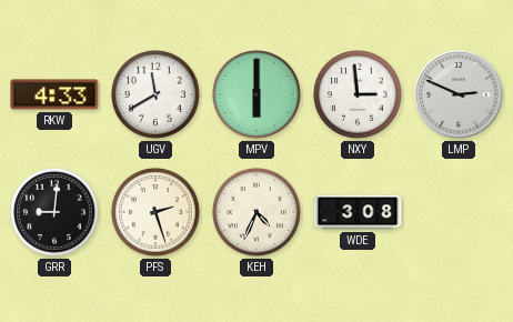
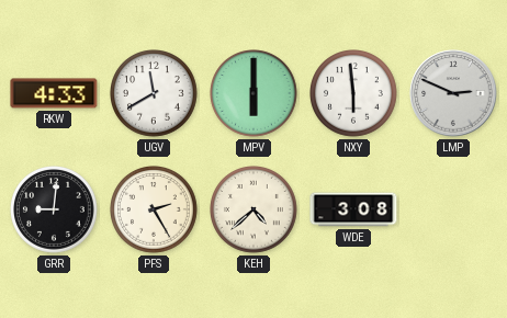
NXY: 2:59 -> 5:59
PFS: 2:27 -> 2:25
KEH: 4:34 -> 4:38
